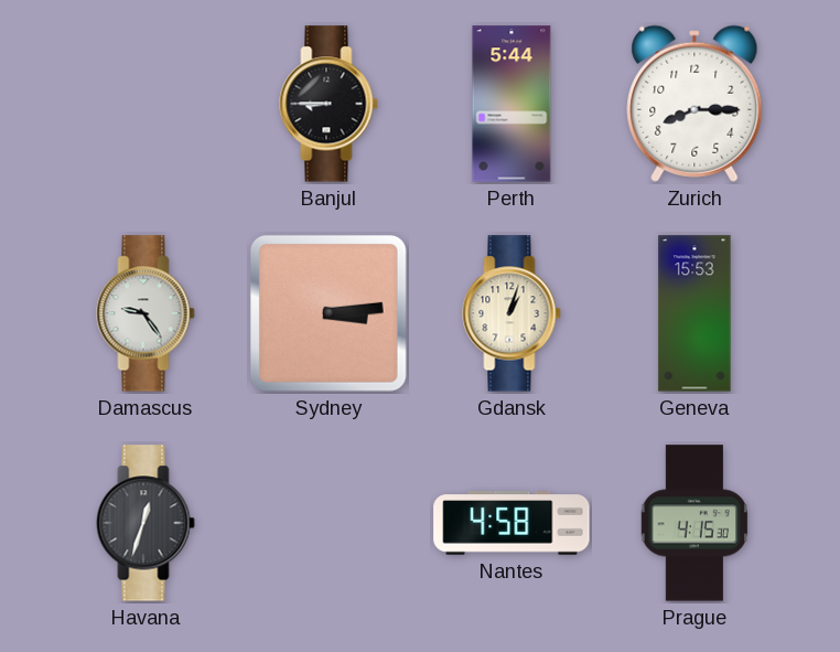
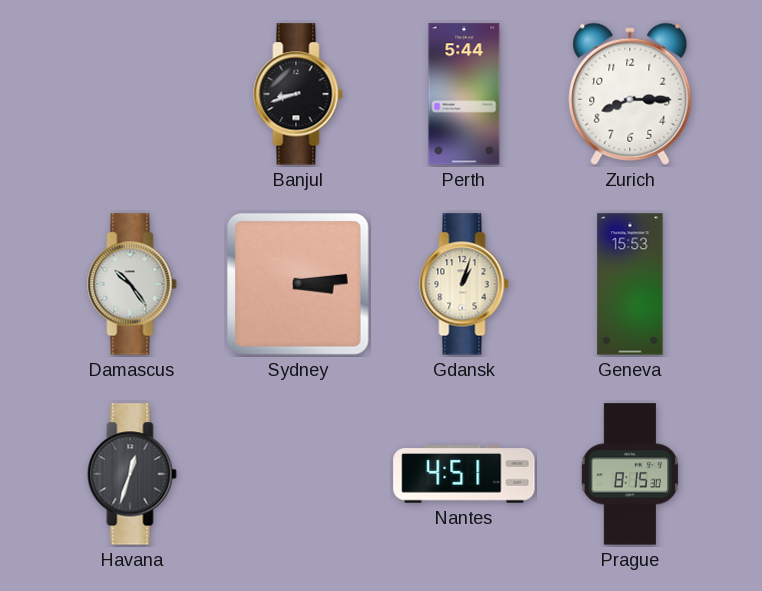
Banjul: 8:45 -> 8:42
Damascus: 9:24 -> 10:24
Nantes: 4:58 -> 4:51
Prague: 4:15 -> 8:15
